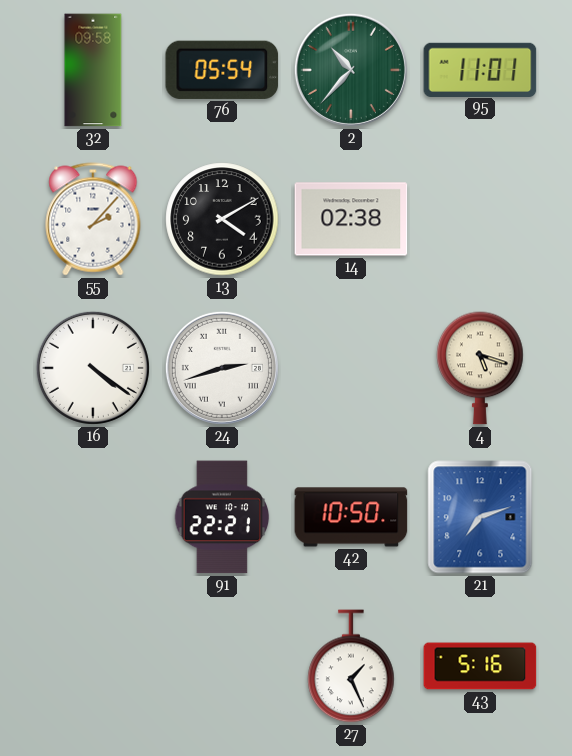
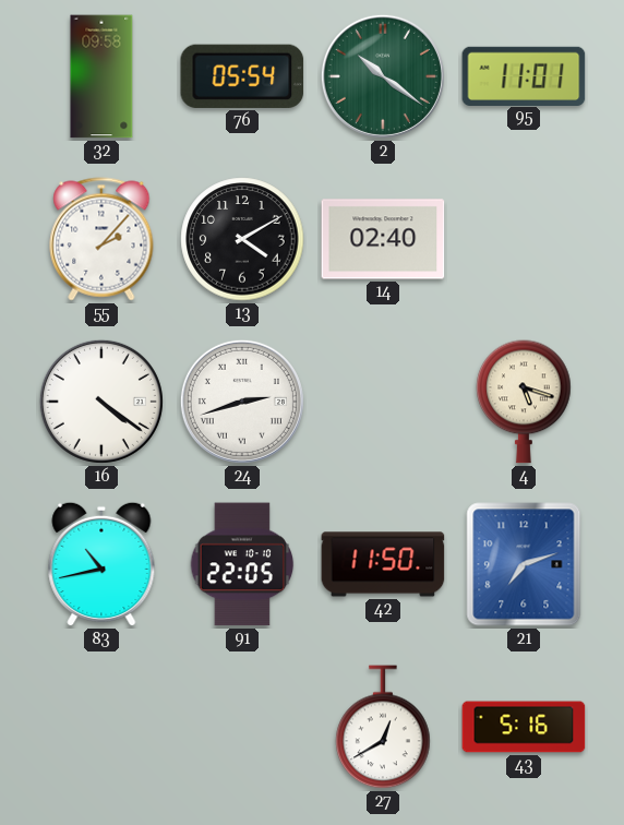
2: 10:37 -> 10:21
14: 02:38 -> 02:40
83: none -> 10:43
91: 22:21 -> 22:05
42: 10:50 -> 11:50
27: 1:26 -> 12:40
